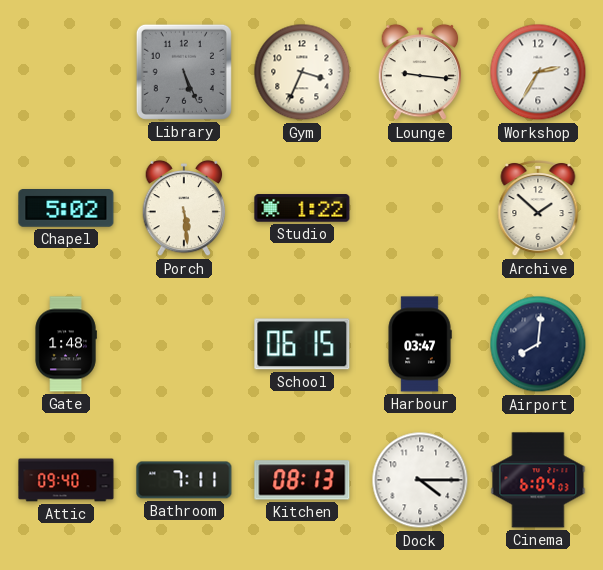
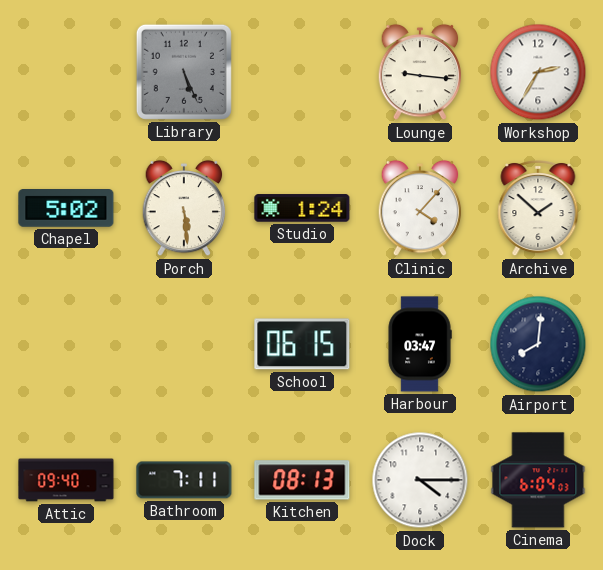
Gym: 3:34 -> none
Studio: 1:22 -> 1:24
Clinic: none -> 4:07
Gate: 1:48 -> none
